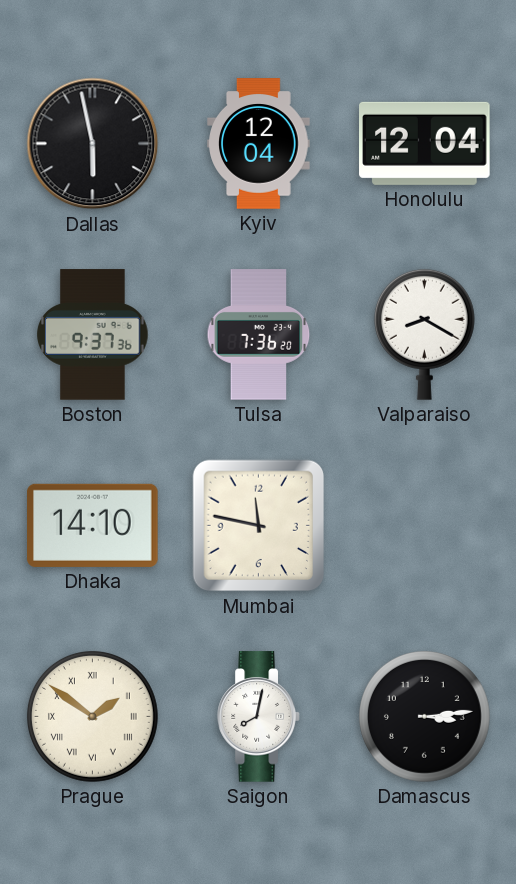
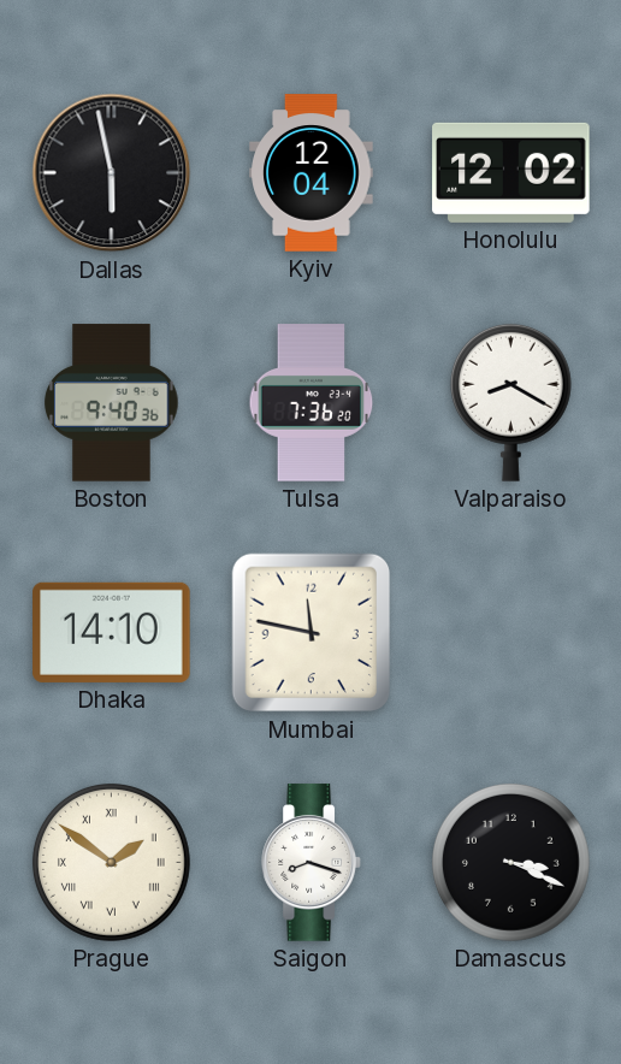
Honolulu: 12:04 -> 12:02
Boston: 9:37 -> 9:40
Saigon: 8:02 -> 8:18
Damascus: 3:14 -> 3:19
